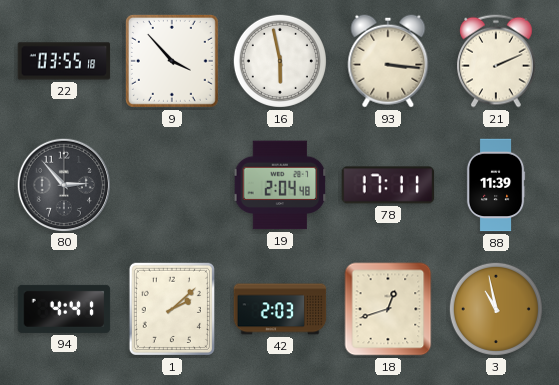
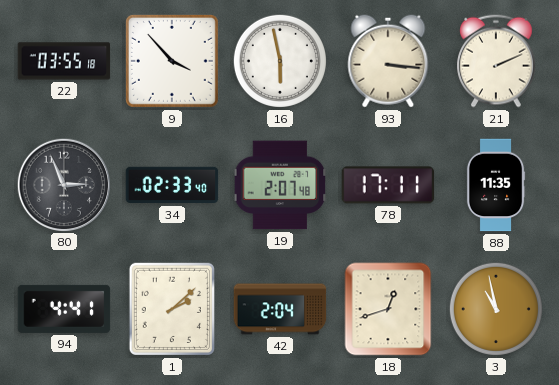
80: 2:53 -> 2:56
34: none -> 02:33
19: 2:04 -> 2:07
88: 11:39 -> 11:35
42: 2:03 -> 2:04
